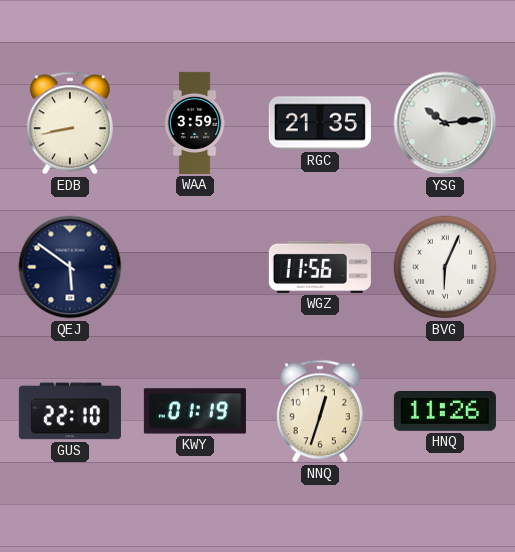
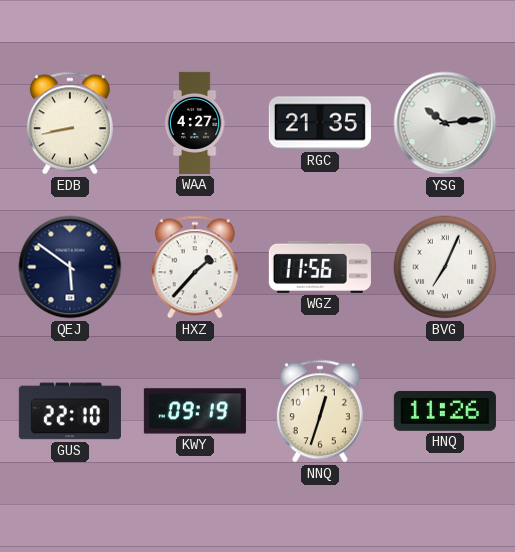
WAA: 3:59 -> 4:27
HXZ: none -> 1:37
BVG: 6:04 -> 7:04
KWY: 01:19 -> 09:19
